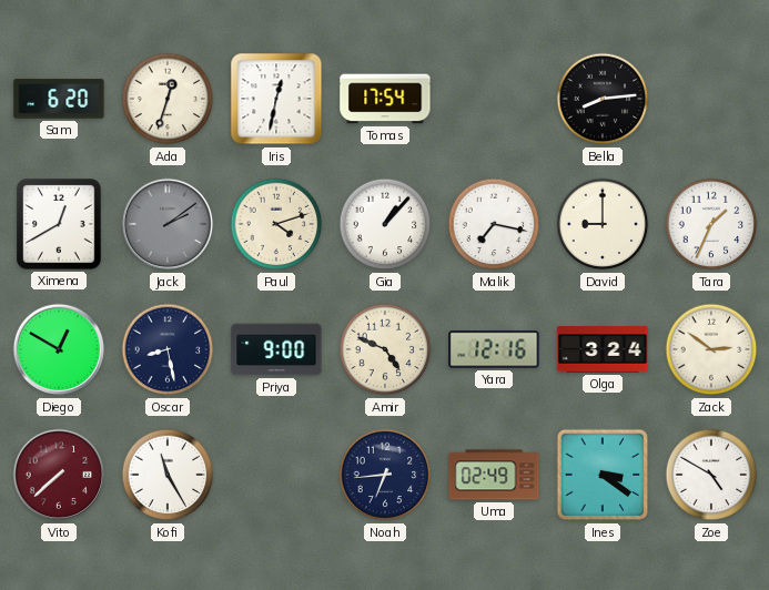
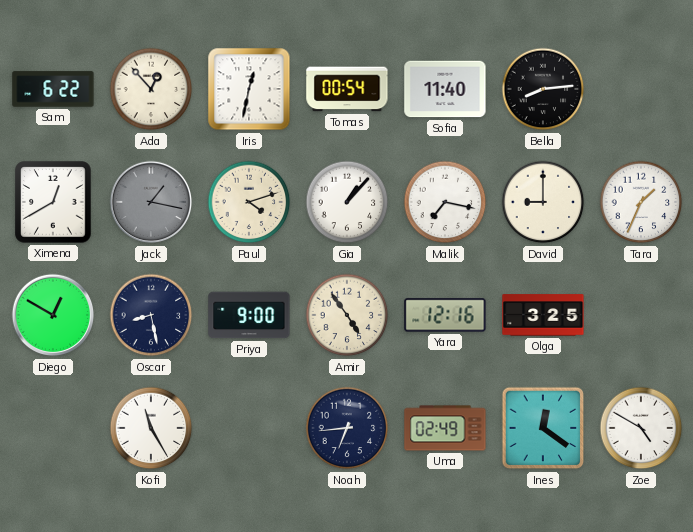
Sam: 6:20 -> 6:22
Ada: 12:33 -> 12:53
Tomas: 17:54 -> 00:54
Sofia: none -> 11:40
Jack: 2:09 -> 1:17
Amir: 4:49 -> 4:54
Olga: 3:24 -> 3:25
Zack: 2:51 -> none
Vito: 7:38 -> none
Ines: 3:21 -> 12:21
